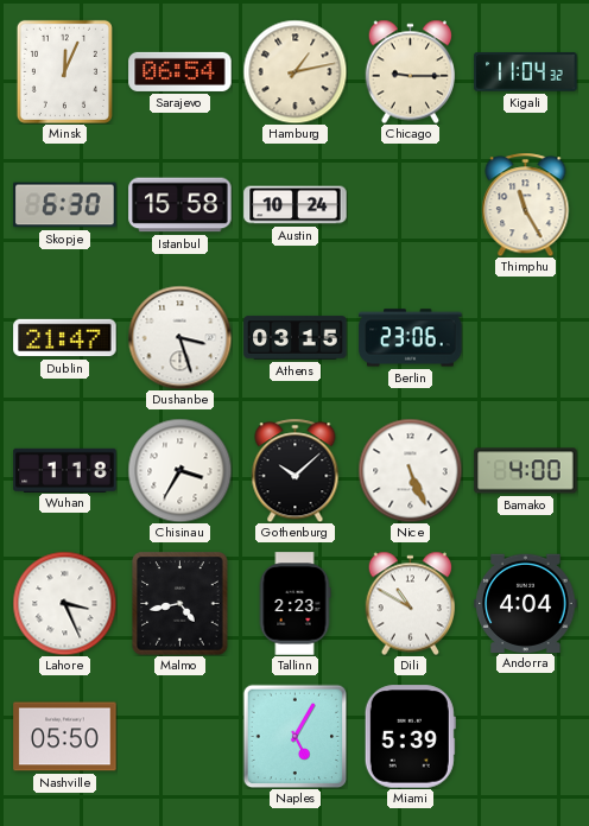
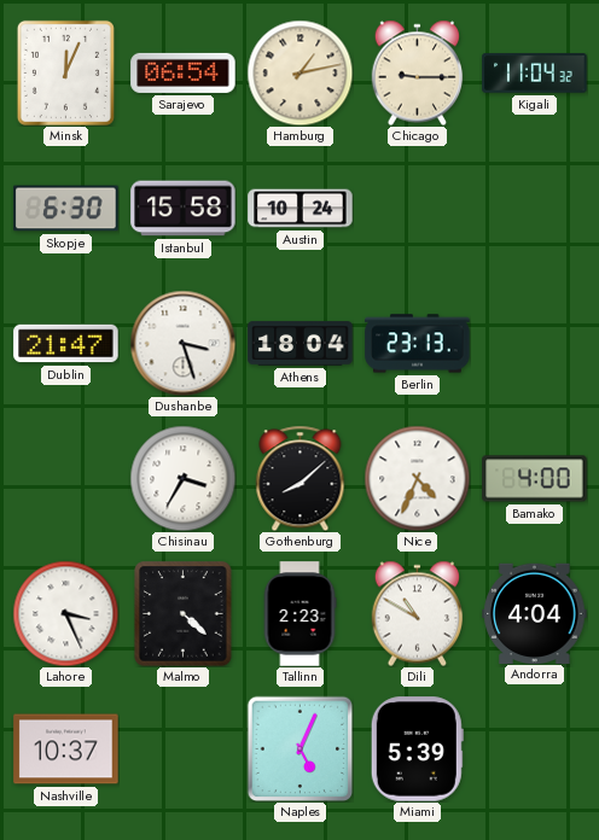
Thimphu: 11:25 -> none
Athens: 03:15 -> 18:04
Berlin: 23:06 -> 23:13
Wuhan: 1:18 -> none
Gothenburg: 10:08 -> 8:08
Nice: 5:26 -> 4:34
Malmo: 4:43 -> 4:22
Nashville: 05:50 -> 10:37
Naples: 5:05 -> 5:04
